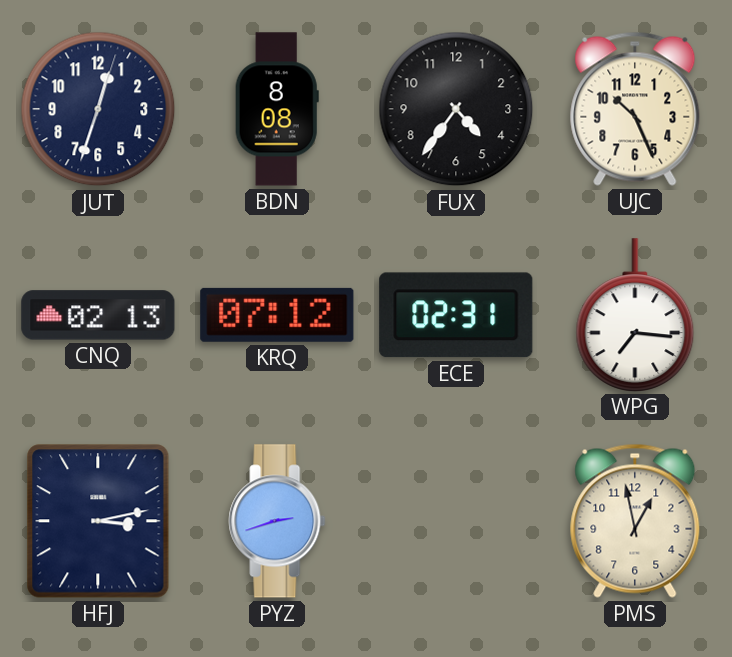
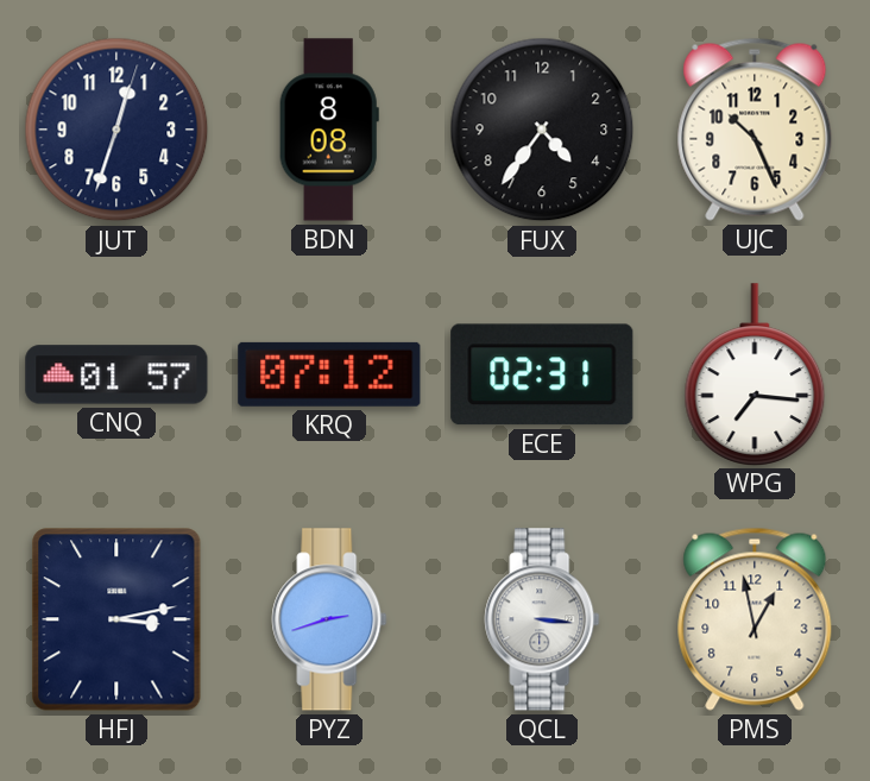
CNQ: 02:13 -> 01:57
QCL: none -> 3:16
